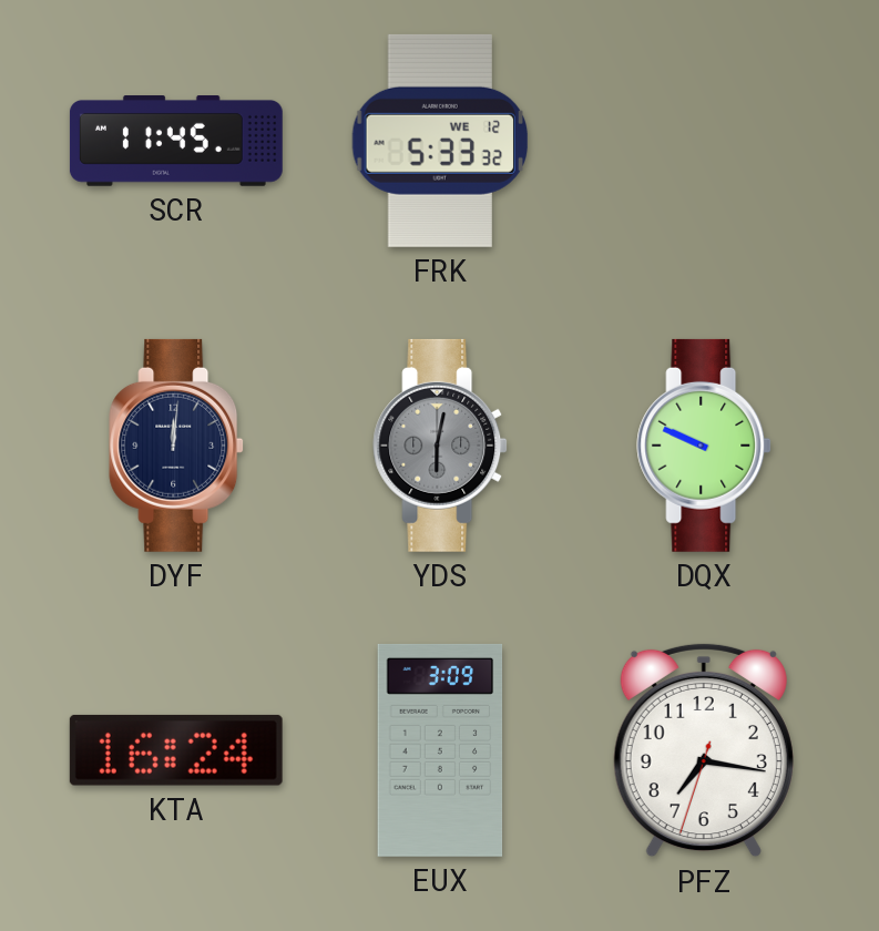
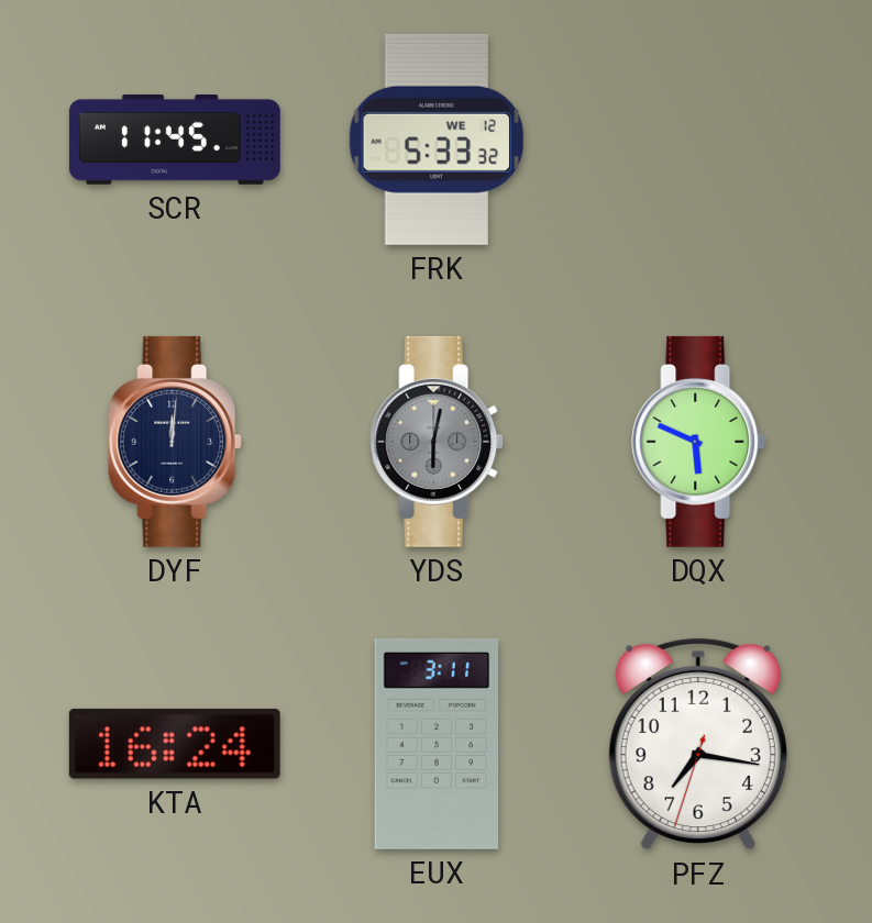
DQX: 9:49 -> 5:49
EUX: 3:09 -> 3:11
